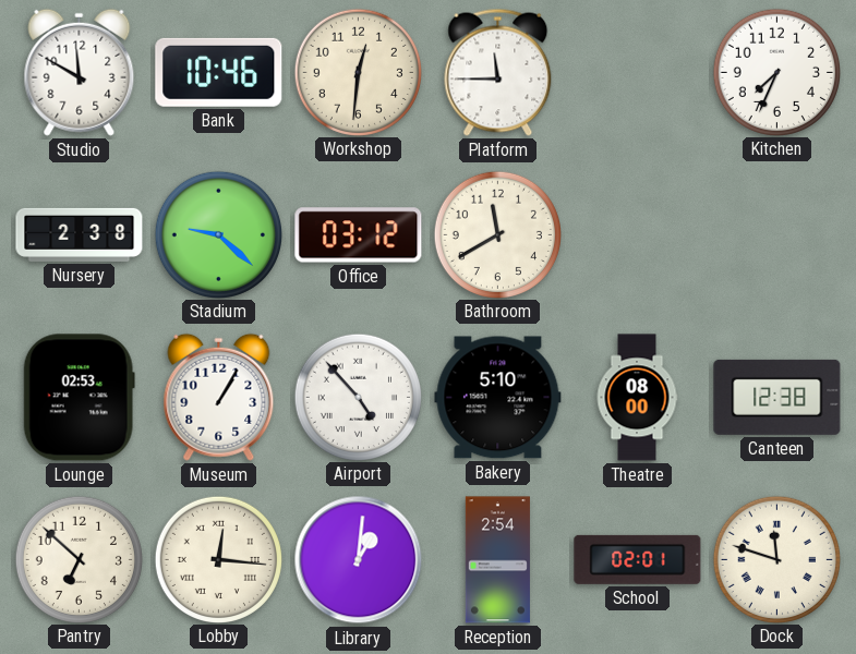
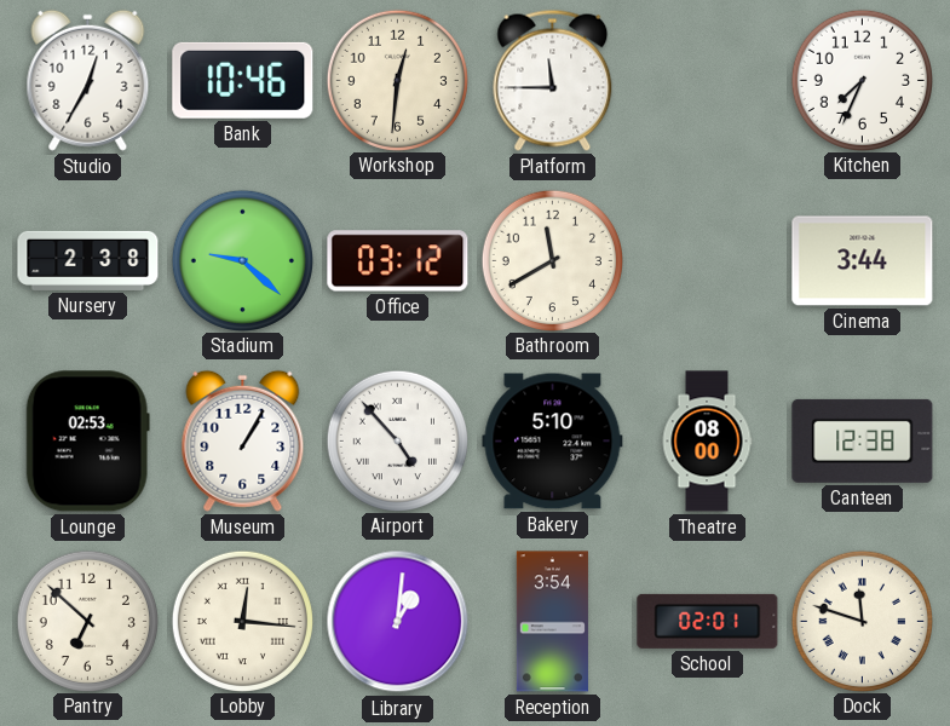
Studio: 11:50 -> 12:35
Cinema: none -> 3:44
Reception: 2:54 -> 3:54
